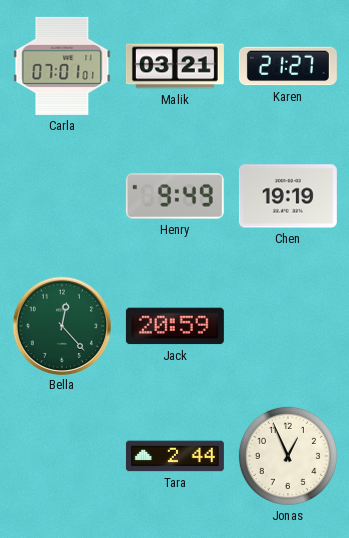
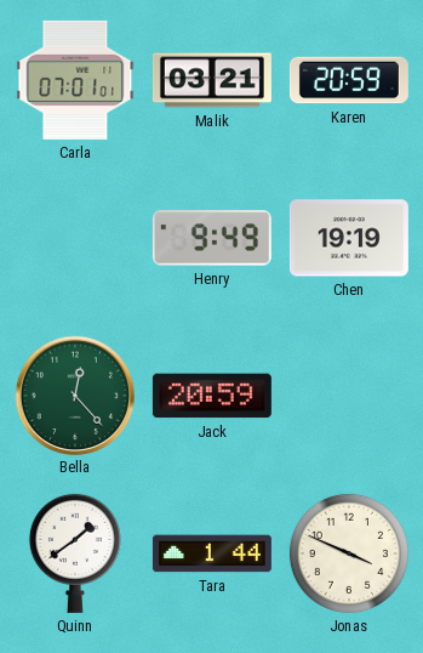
Karen: 21:27 -> 20:59
Quinn: none -> 1:39
Tara: 2:44 -> 1:44
Jonas: 12:56 -> 3:49
